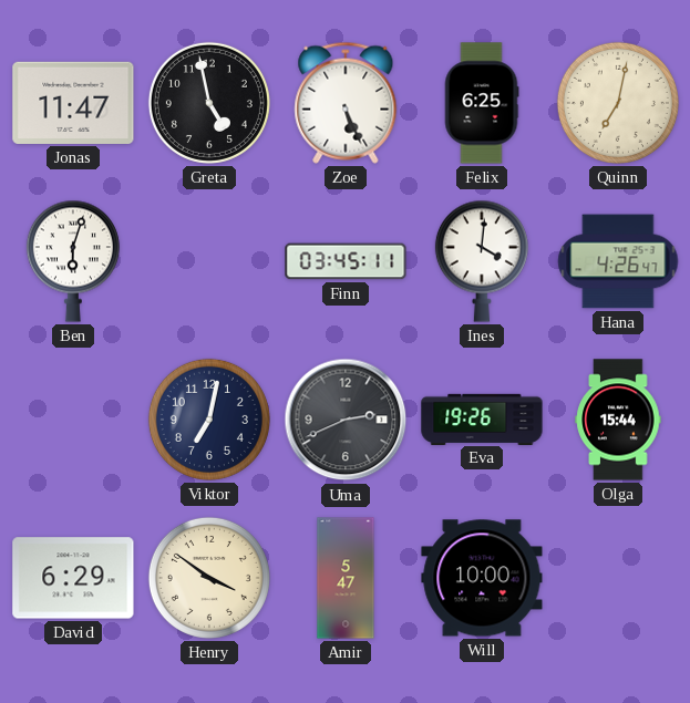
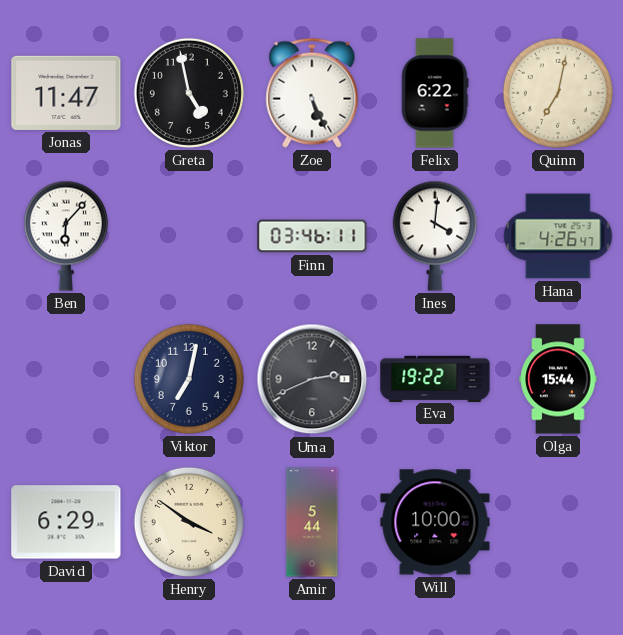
Felix: 6:25 -> 6:22
Ben: 6:03 -> 6:07
Finn: 03:45 -> 03:46
Eva: 19:26 -> 19:22
Amir: 5:47 -> 5:44
